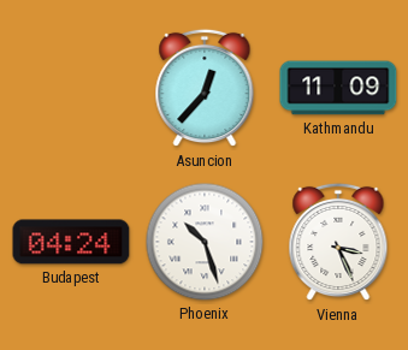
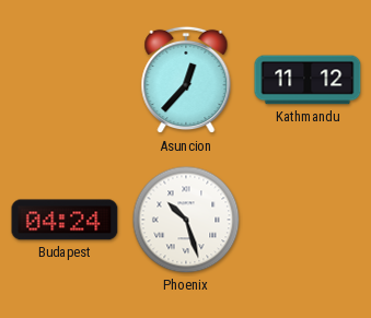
Kathmandu: 11:09 -> 11:12
Vienna: 3:26 -> none
